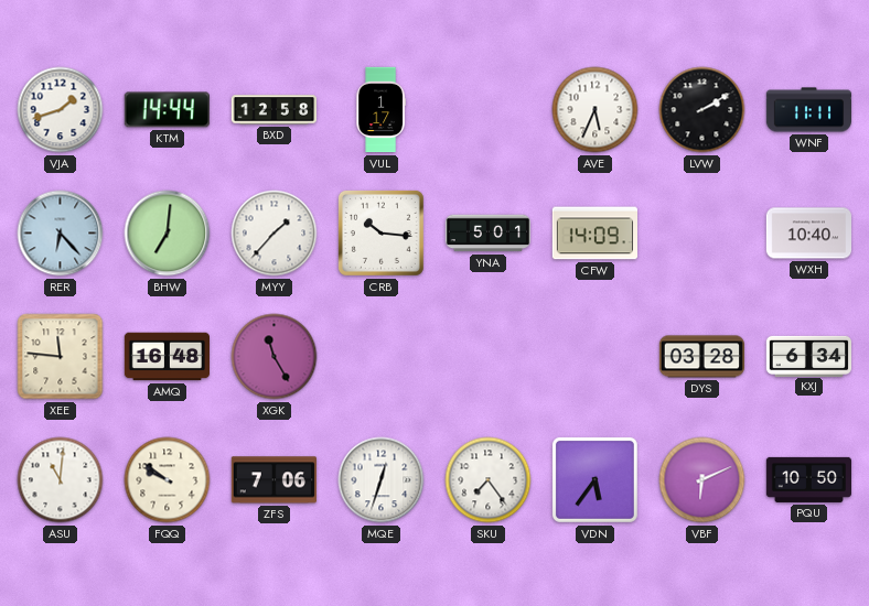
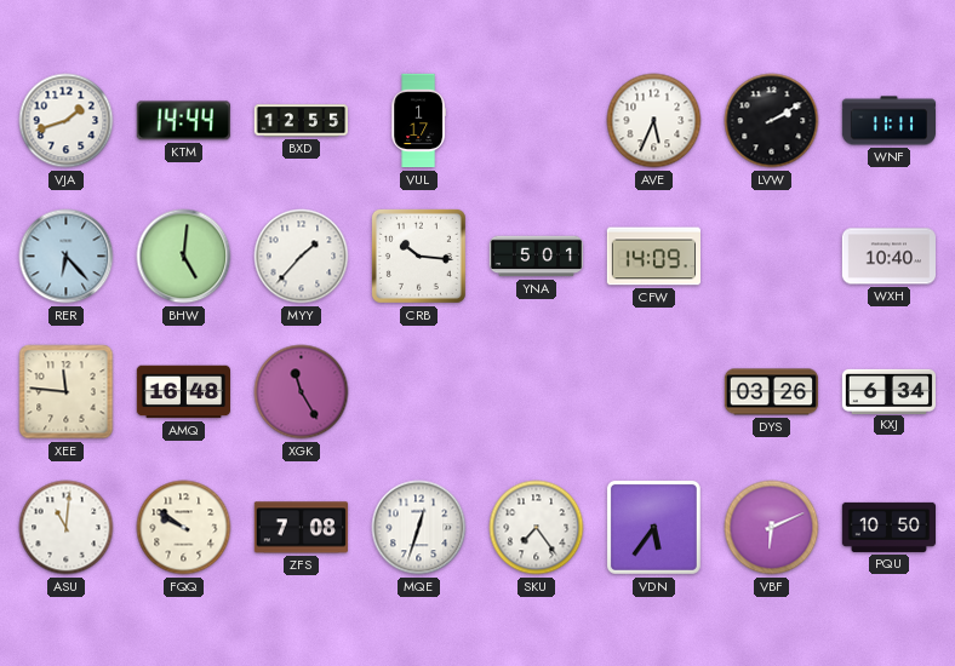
BXD: 12:58 -> 12:55
BHW: 7:01 -> 5:01
DYS: 03:28 -> 03:26
ZFS: 7:06 -> 7:08
